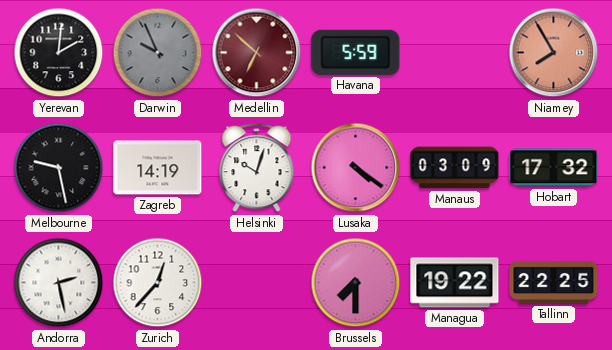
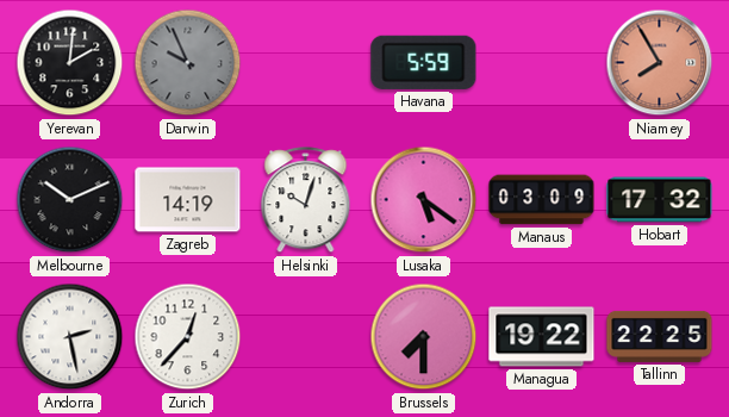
Medellin: 6:52 -> none
Melbourne: 9:28 -> 10:11
Lusaka: 4:21 -> 5:21
